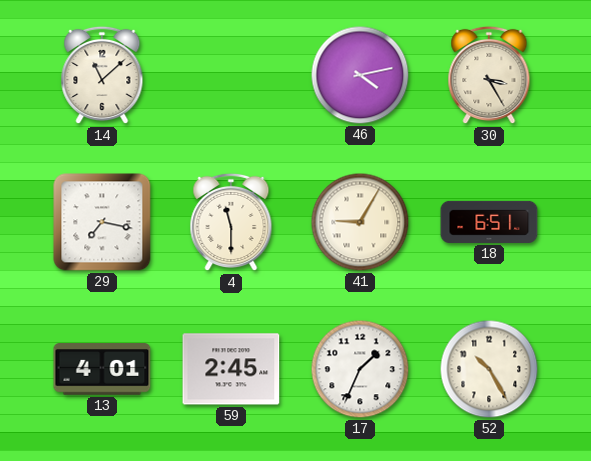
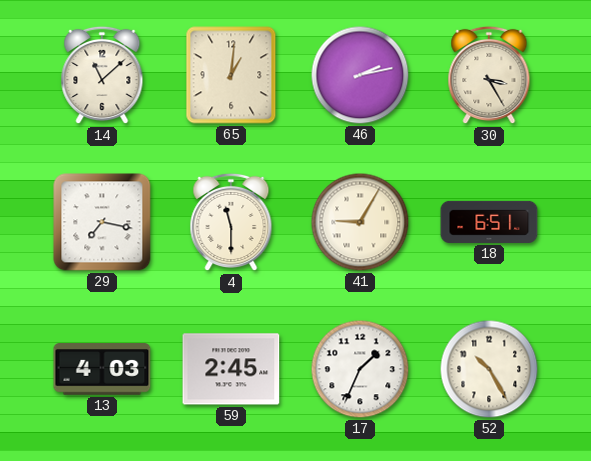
65: none -> 1:01
46: 4:13 -> 2:13
13: 4:01 -> 4:03
